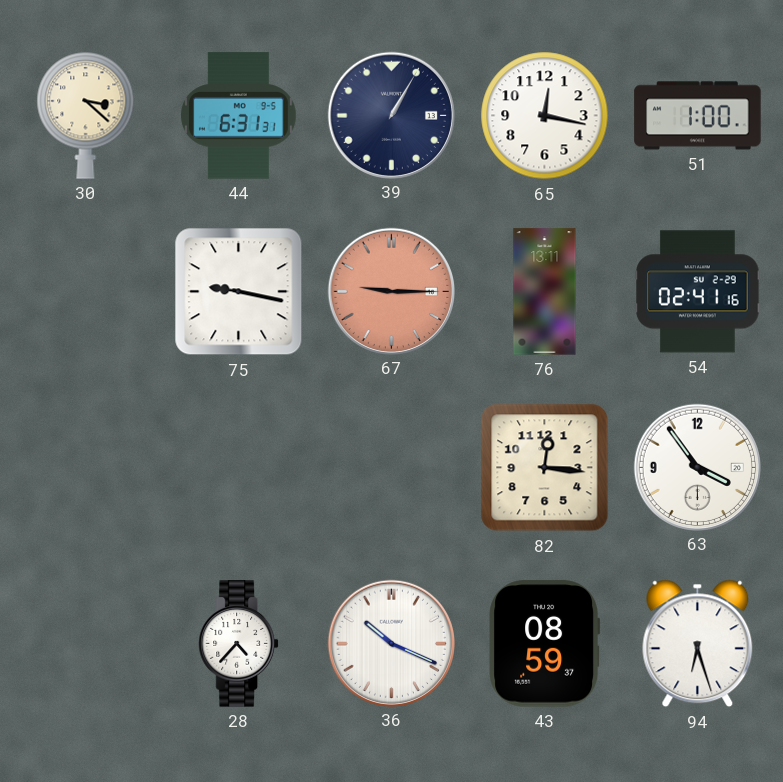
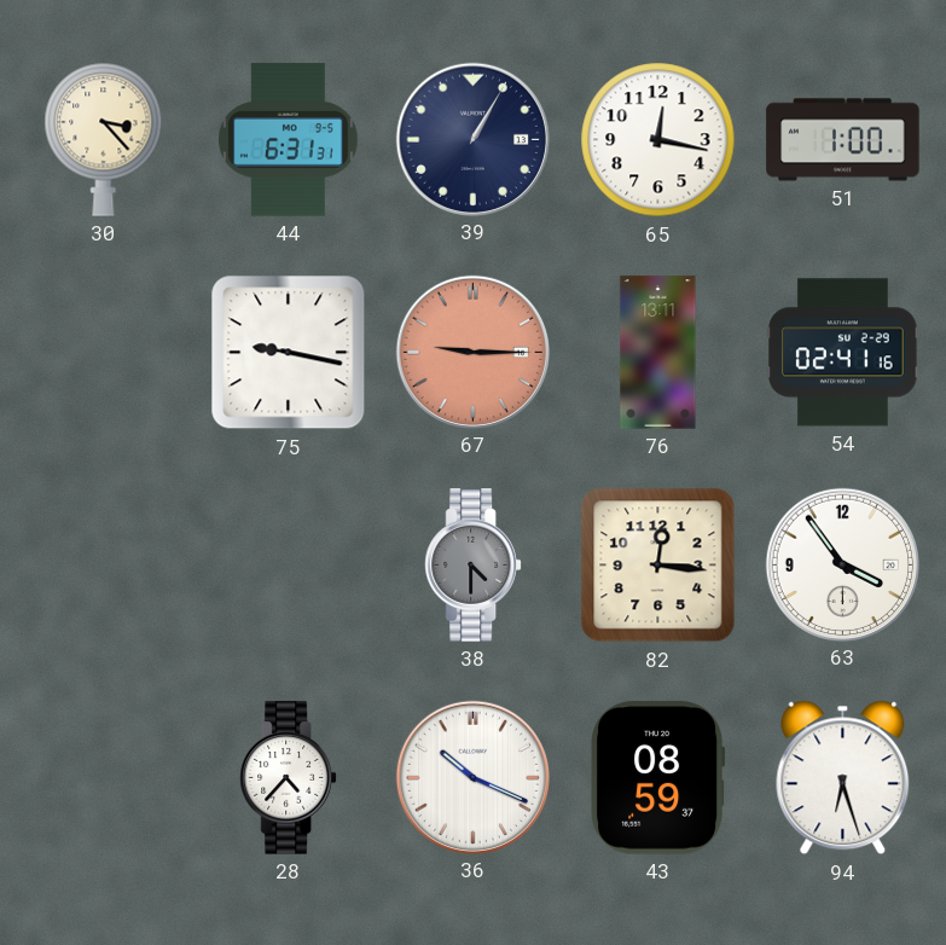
30: 3:22 -> 3:23
38: none -> 4:30
